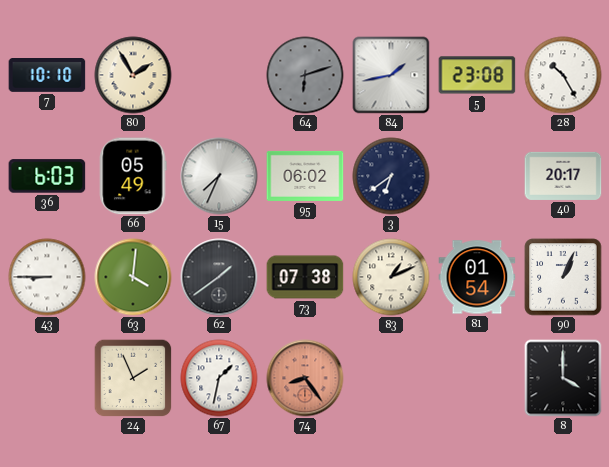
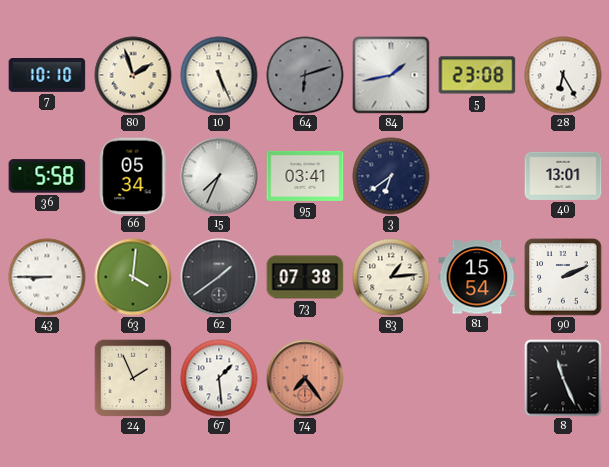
80: 1:55 -> 1:57
10: none -> 5:26
28: 10:25 -> 6:25
36: 6:03 -> 5:58
66: 05:49 -> 05:34
95: 06:02 -> 03:41
40: 20:17 -> 13:01
83: 1:11 -> 1:14
81: 01:54 -> 15:54
90: 1:04 -> 2:11
67: 1:32 -> 1:29
74: 8:24 -> 7:24
8: 4:00 -> 11:26
